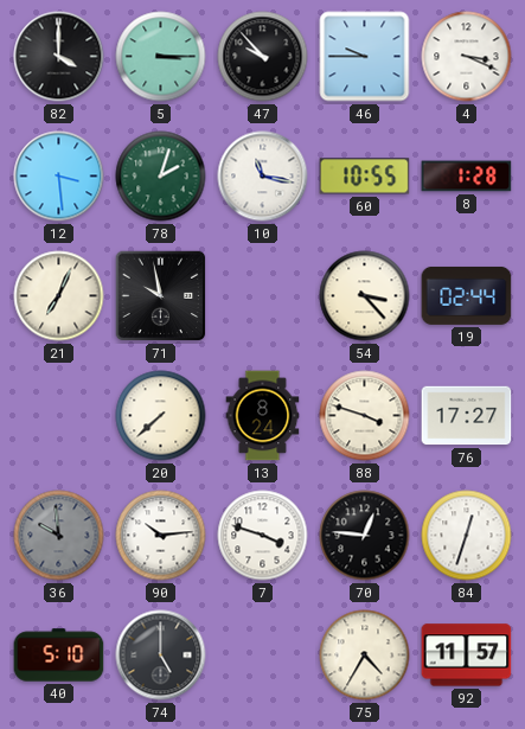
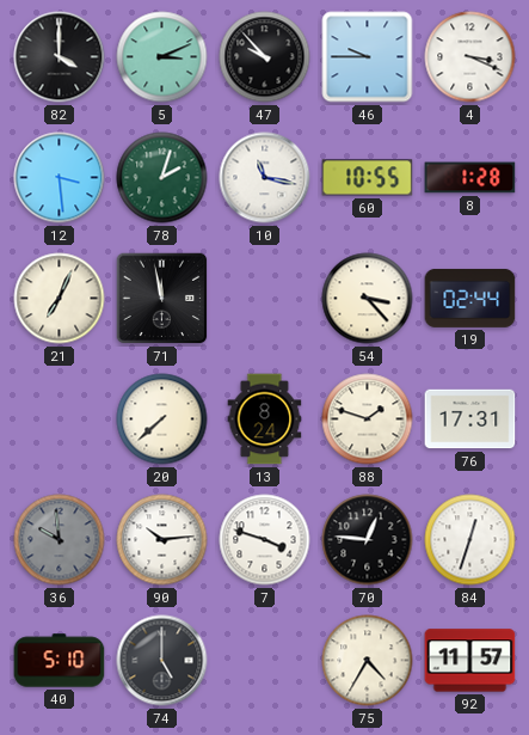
5: 3:15 -> 3:11
71: 9:58 -> 11:58
88: 3:48 -> 1:48
76: 17:27 -> 17:31
